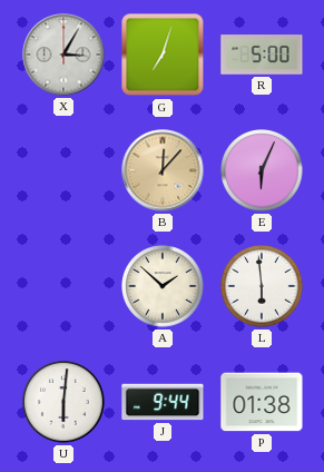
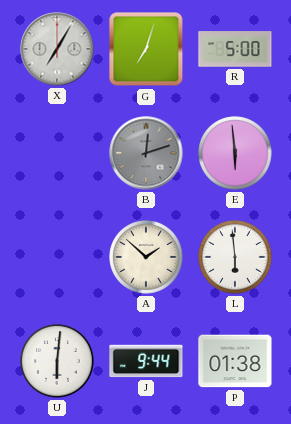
X: 3:05 -> 7:05
B: 12:07 -> 12:12
B dial: champagne -> grey
E: 6:04 -> 5:59
